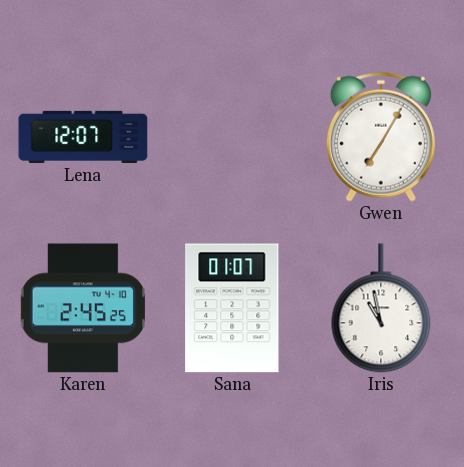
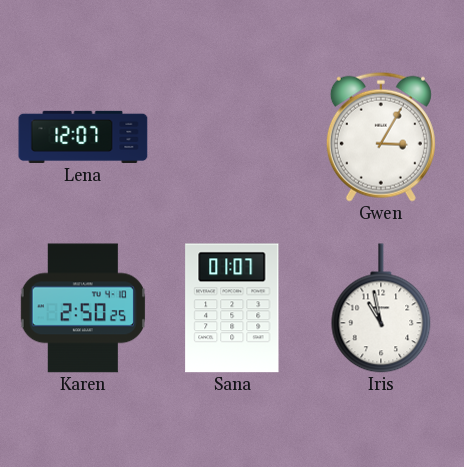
Gwen: 7:05 -> 3:05
Karen: 2:45 -> 2:50
